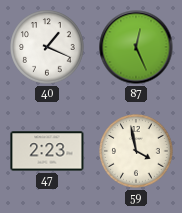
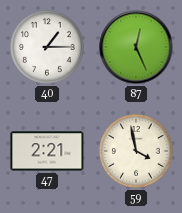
40: 1:19 -> 1:15
47: 2:23 -> 2:21
